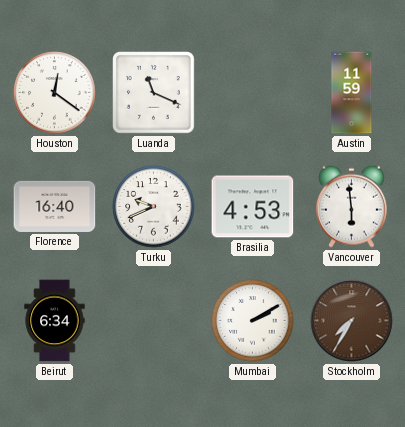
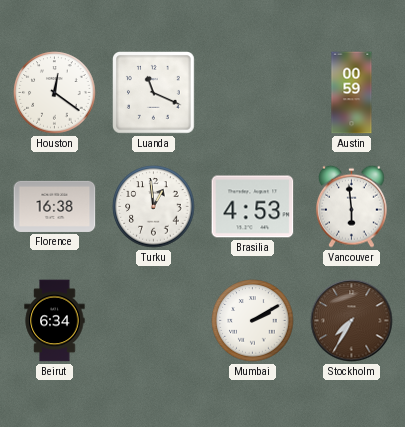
Austin: 11:59 -> 00:59
Florence: 16:40 -> 16:38
Turku: 9:41 -> 12:59
